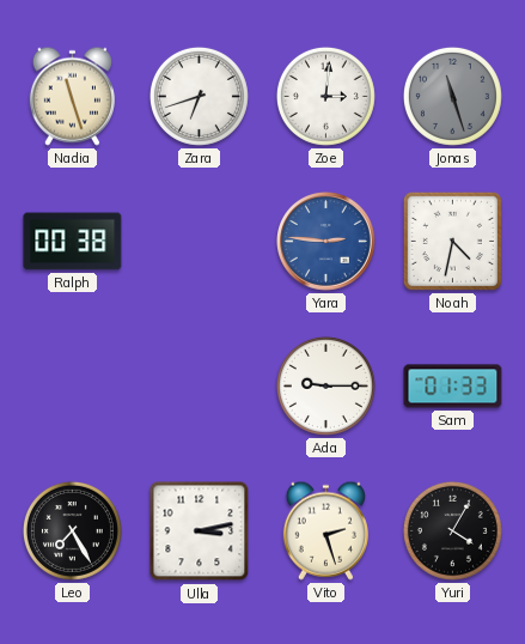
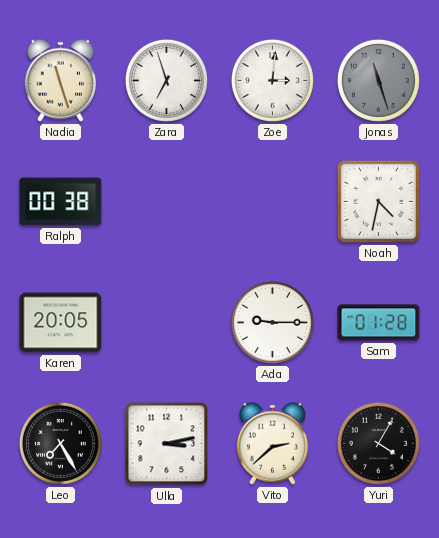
Zara: 6:42 -> 6:57
Yara: 2:46 -> none
Karen: none -> 20:05
Sam: 01:33 -> 01:28
Vito: 2:27 -> 2:38
